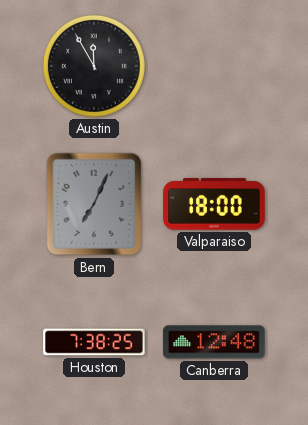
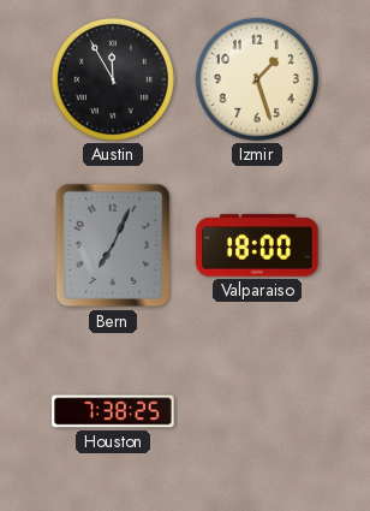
Izmir: none -> 1:27
Canberra: 12:48 -> none
